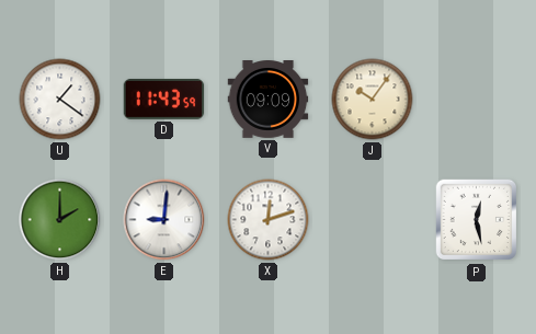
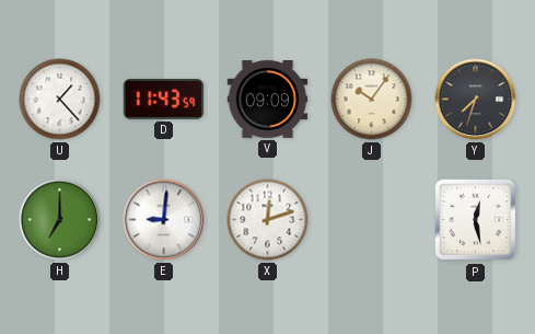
U: 1:21 -> 1:23
Y: none -> 7:33
H: 2:00 -> 7:00
